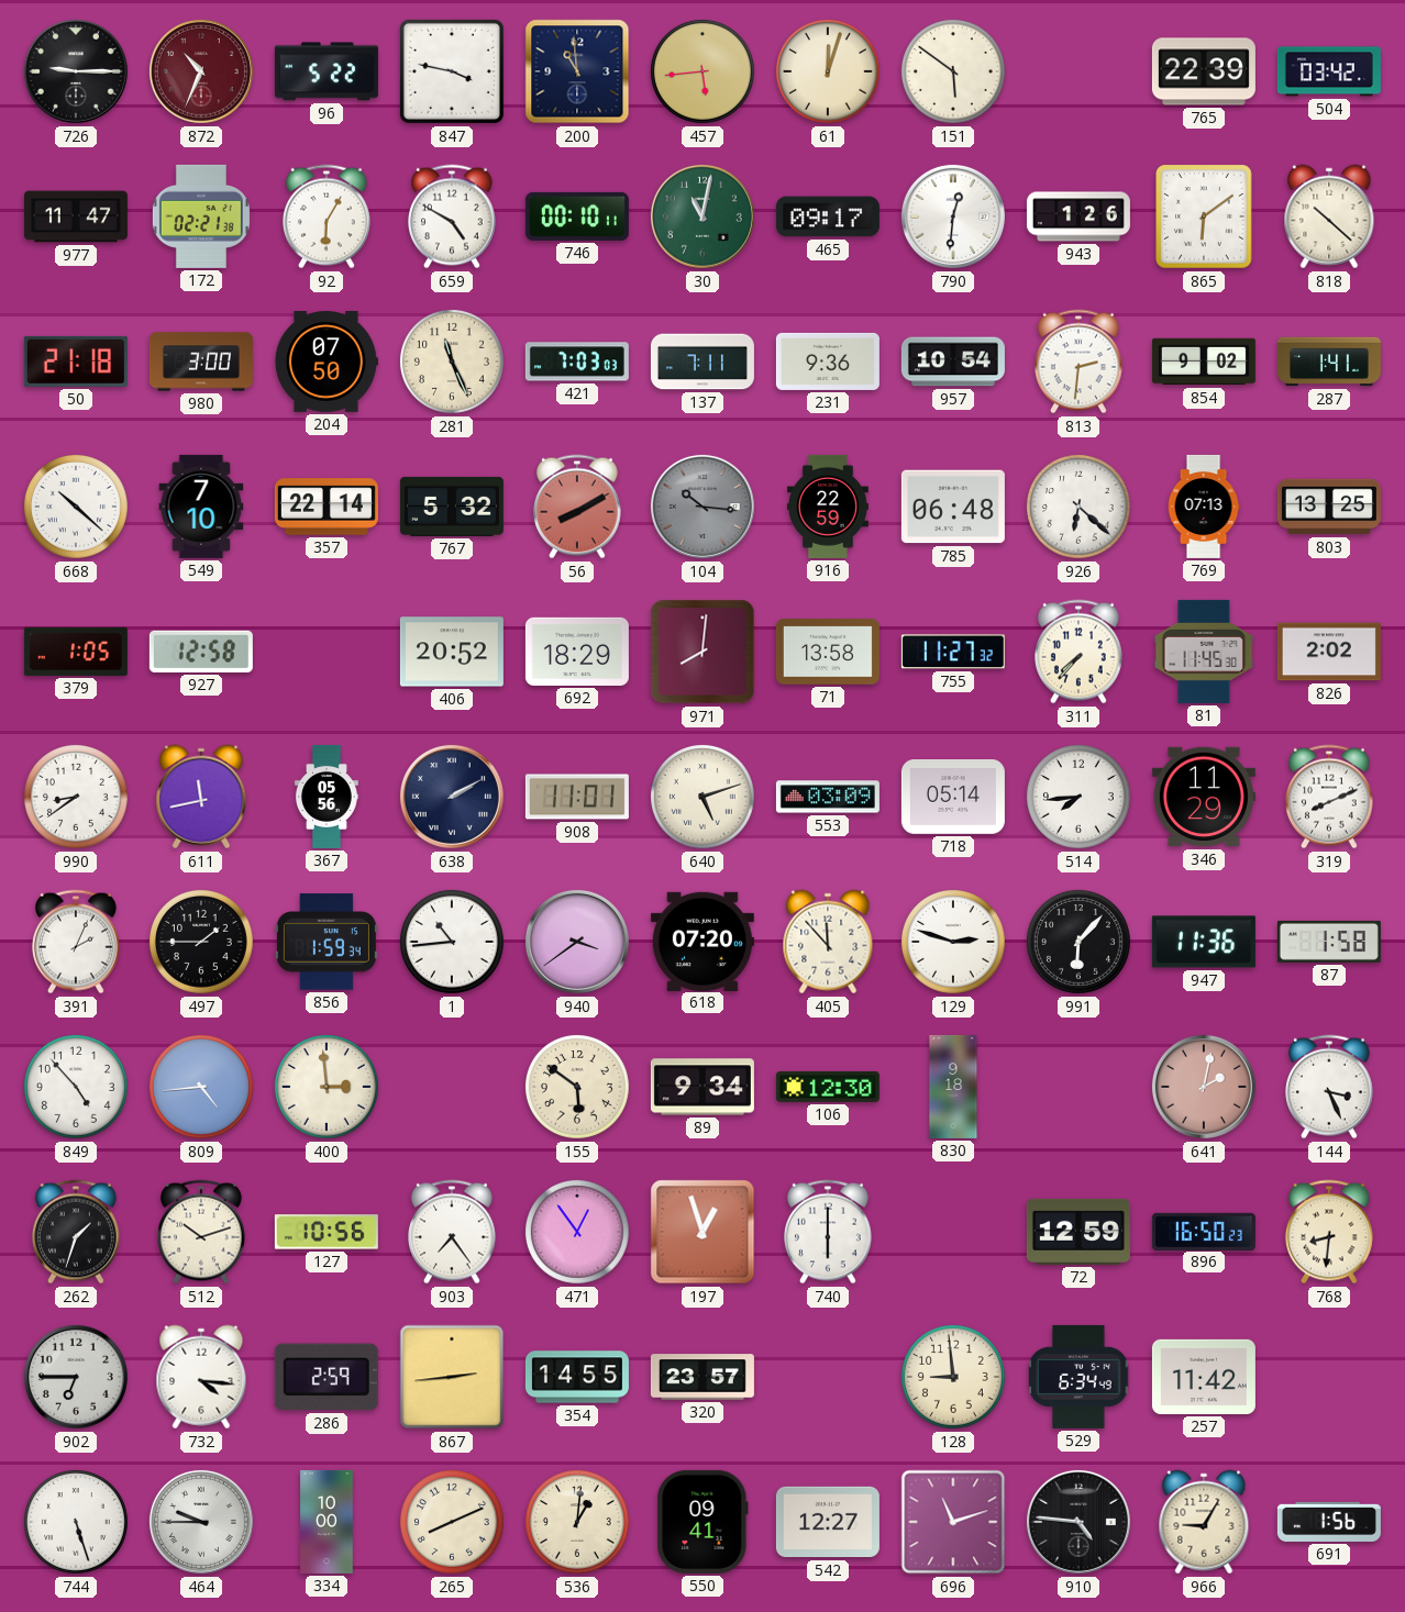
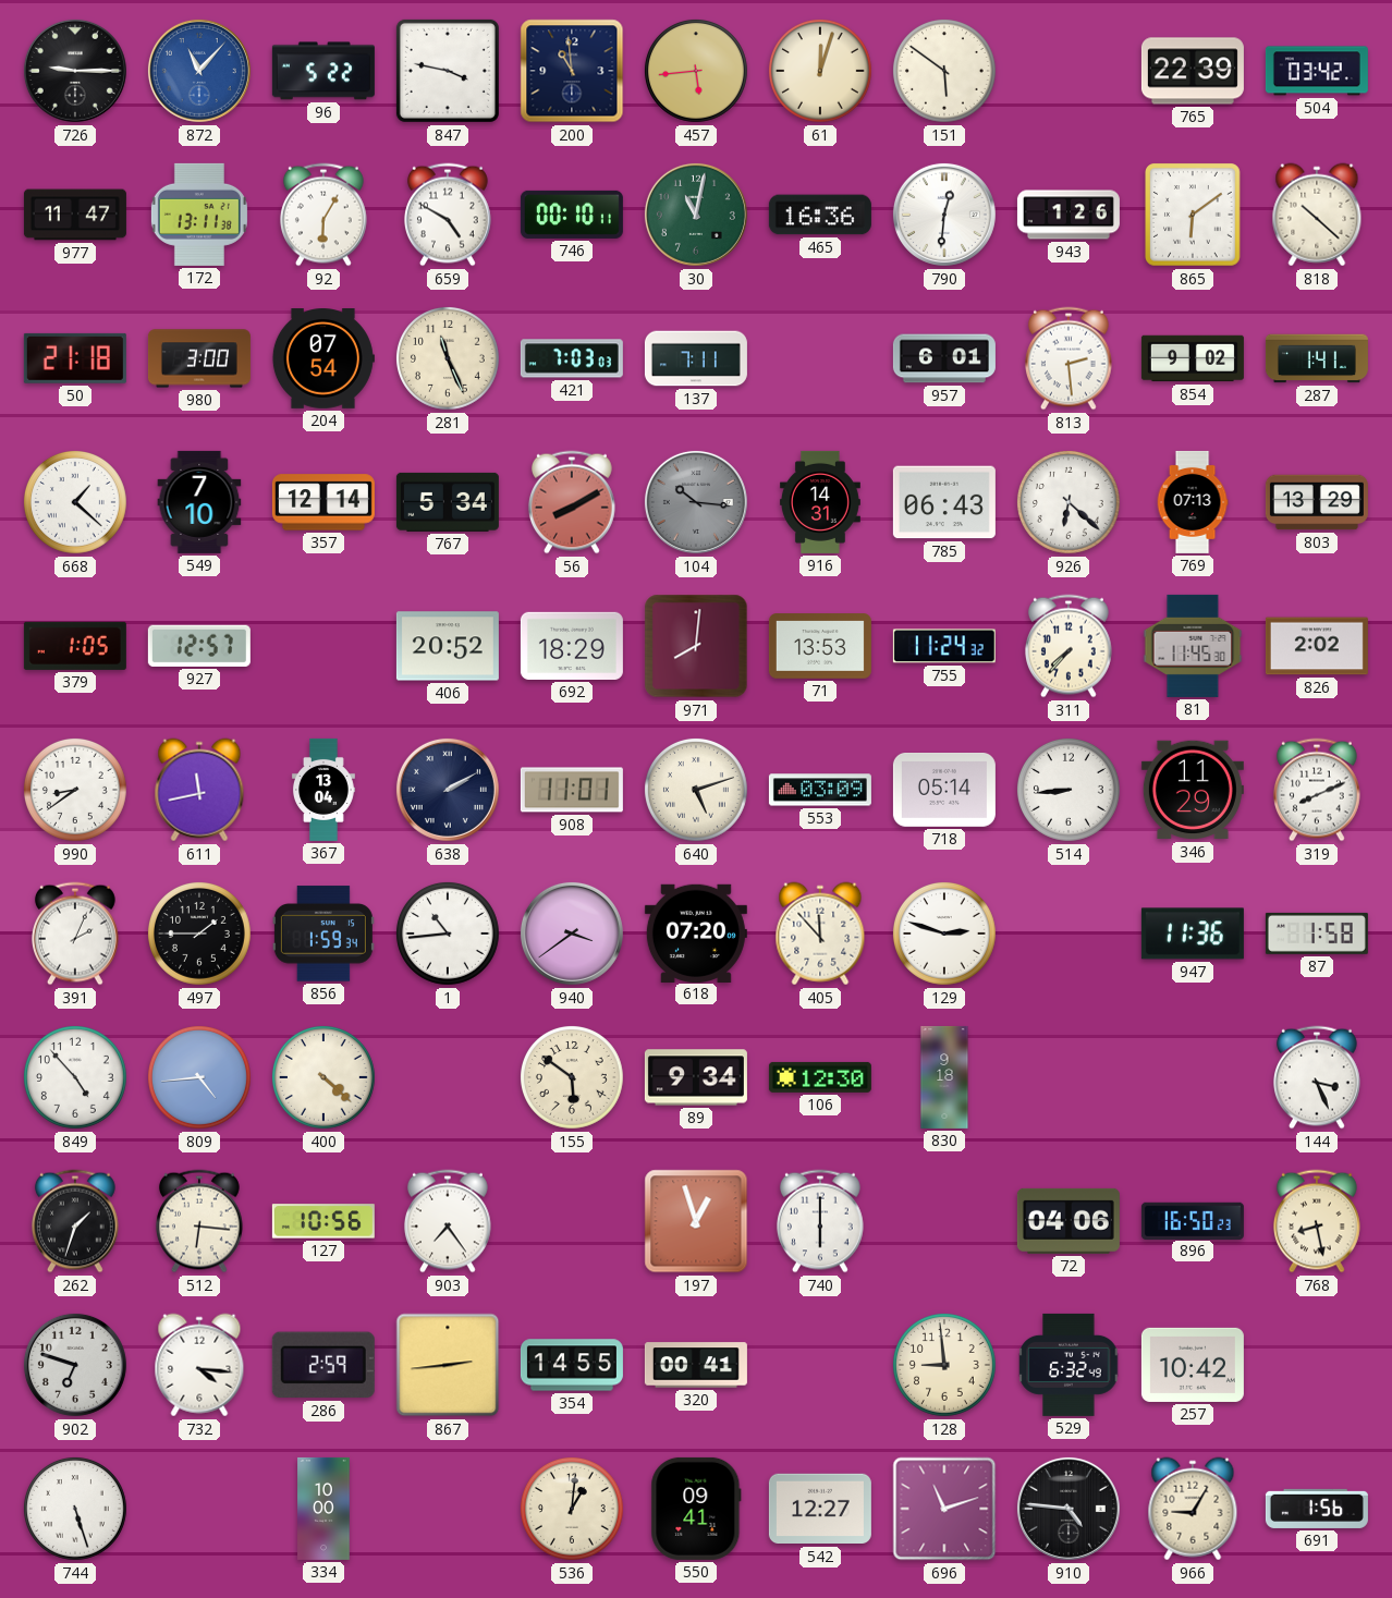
872: 10:34 -> 11:07
872 dial: burgundy -> blue
172: 02:21 -> 13:11
465: 09:17 -> 16:36
204: 07:50 -> 07:54
231: 9:36 -> none
957: 10:54 -> 6:01
813: 2:31 -> 2:29
668: 10:22 -> 1:22
357: 22:14 -> 12:14
767: 5:32 -> 5:34
916: 22:59 -> 14:31
785: 06:48 -> 06:43
803: 13:25 -> 13:29
927: 12:58 -> 12:57
71: 13:58 -> 13:53
755: 11:27 -> 11:24
367: 05:56 -> 13:04
514: 7:44 -> 8:44
991: 6:07 -> none
400: 2:59 -> 4:22
641: 2:02 -> none
512: 10:12 -> 6:16
471: 12:54 -> none
72: 12:59 -> 04:06
768: 8:31 -> 8:28
902: 6:45 -> 6:48
320: 23:57 -> 00:41
529: 6:34 -> 6:32
257: 11:42 -> 10:42
464: 9:45 -> none
265: 8:11 -> none
